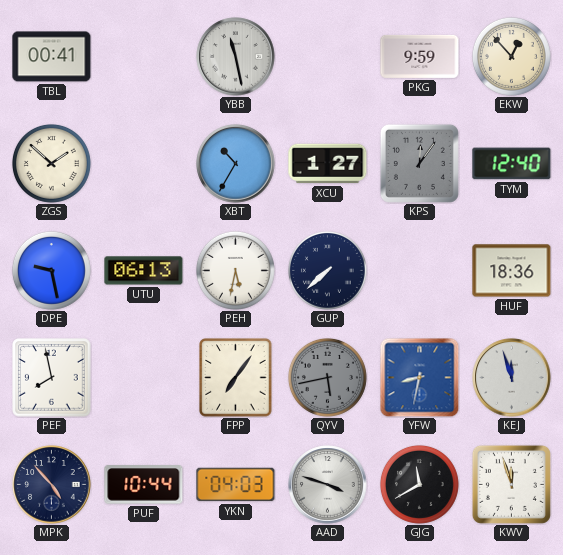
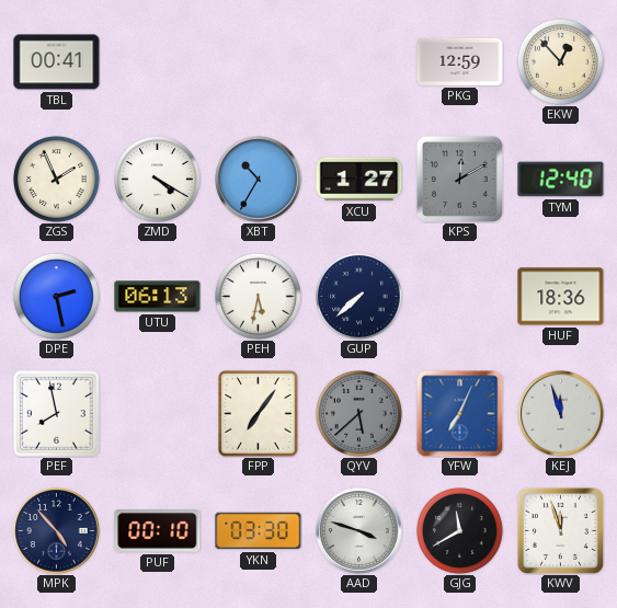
YBB: 11:28 -> none
PKG: 9:59 -> 12:59
ZGS: 1:52 -> 1:56
ZMD: none -> 4:20
KPS: 12:06 -> 12:10
DPE: 9:28 -> 2:28
QYV: 5:43 -> 5:38
YFW: 8:32 -> 7:04
PUF: 10:44 -> 00:10
YKN: 04:03 -> 03:30
